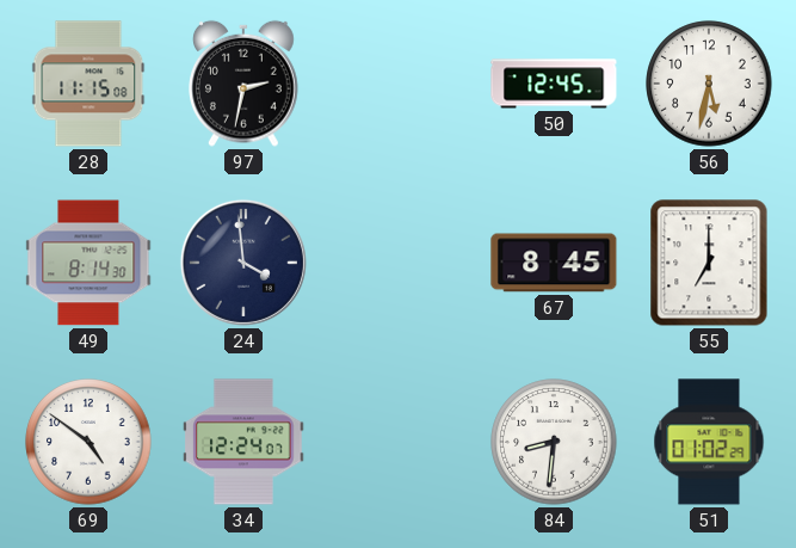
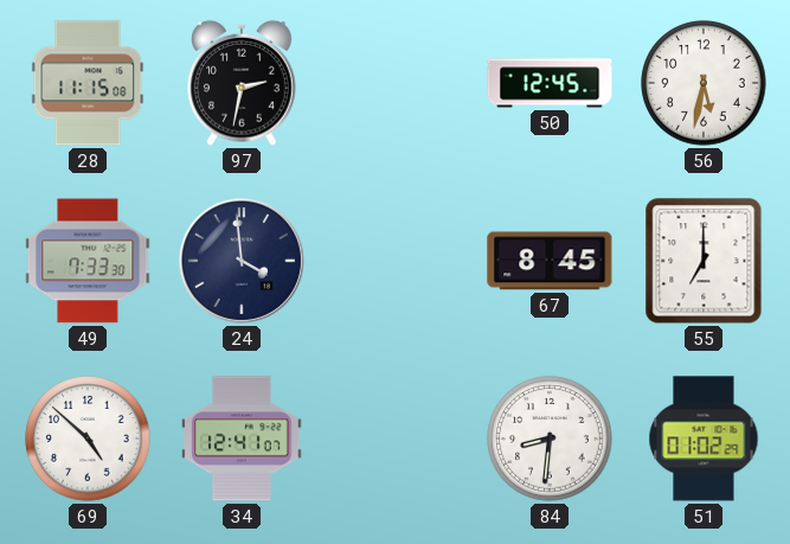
49: 8:14 -> 7:33
69: 4:51 -> 4:52
34: 12:24 -> 12:41
